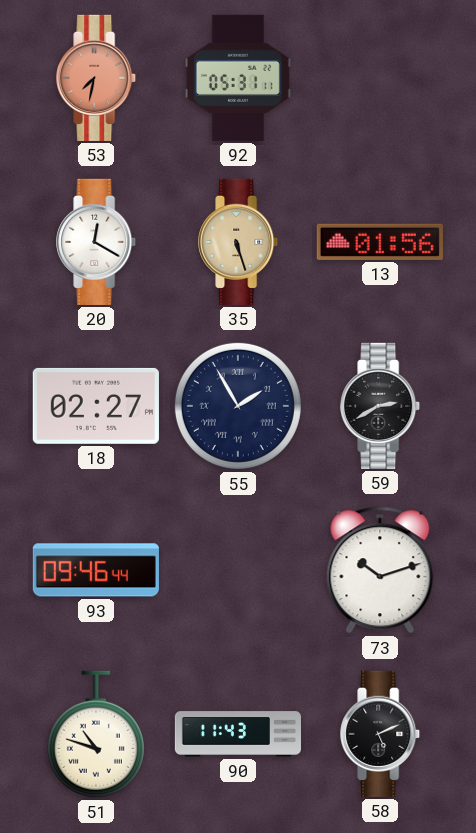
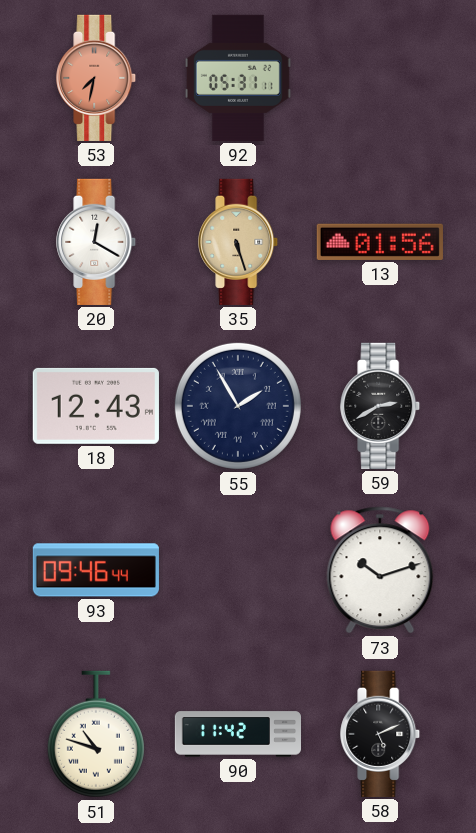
18: 02:27 -> 12:43
90: 11:43 -> 11:42
